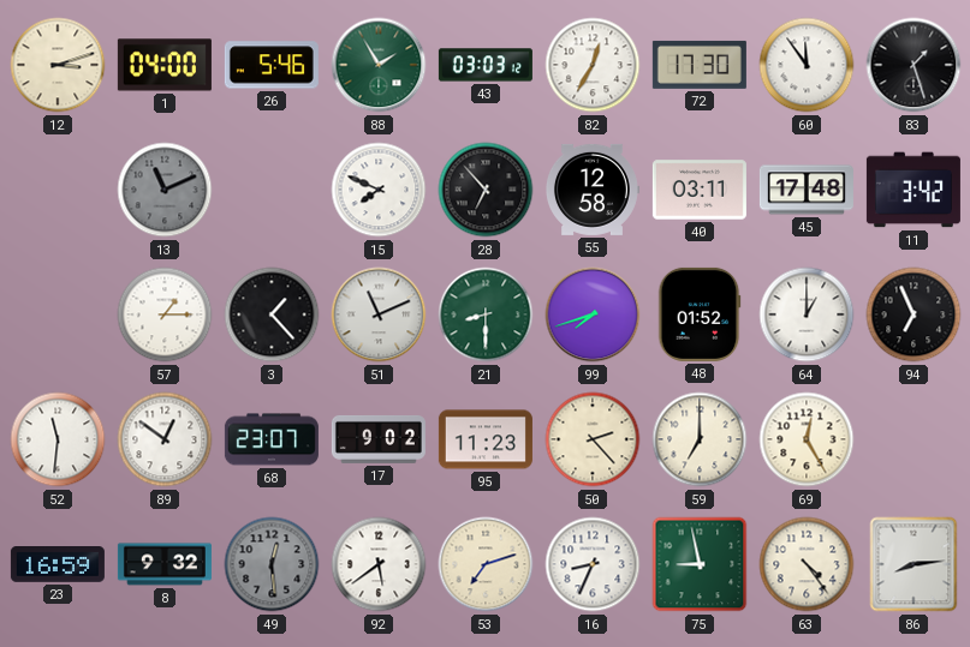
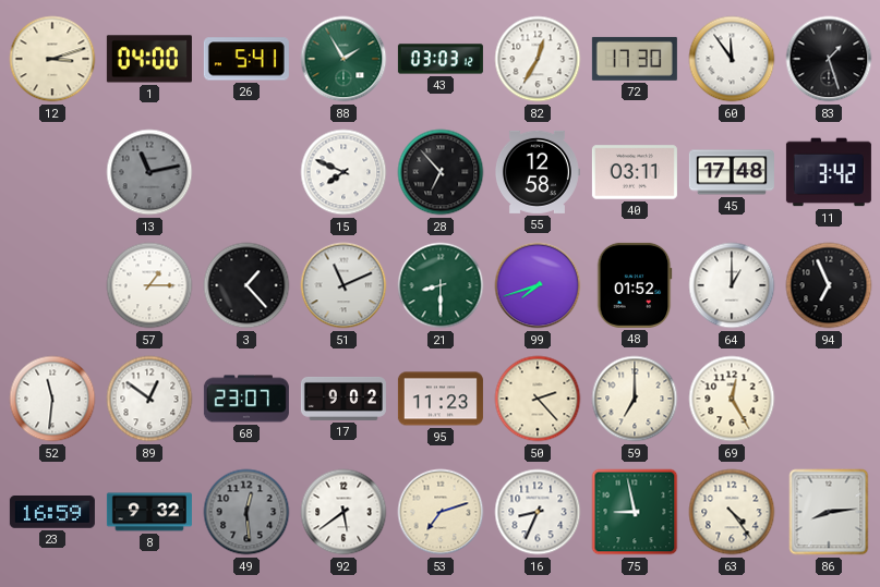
26: 5:46 -> 5:41
13: 11:11 -> 11:13
